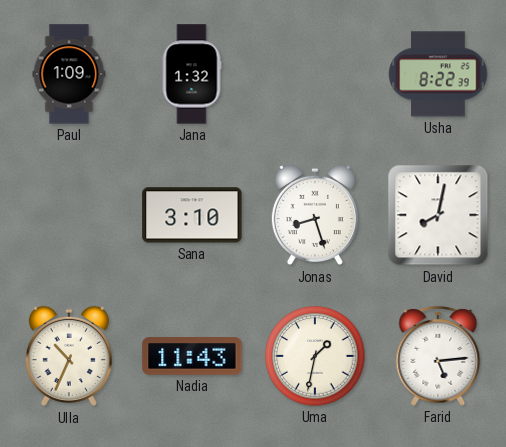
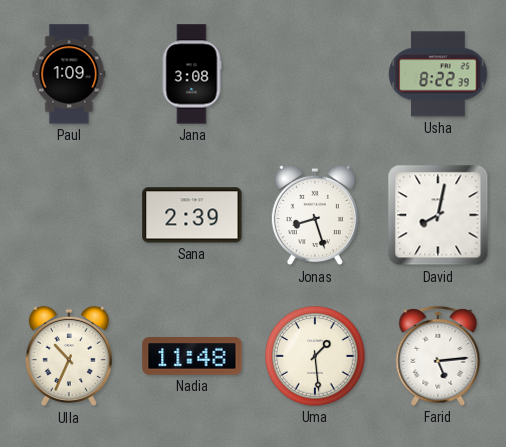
Jana: 1:32 -> 3:08
Sana: 3:10 -> 2:39
Nadia: 11:43 -> 11:48
Uma: 1:32 -> 1:29
